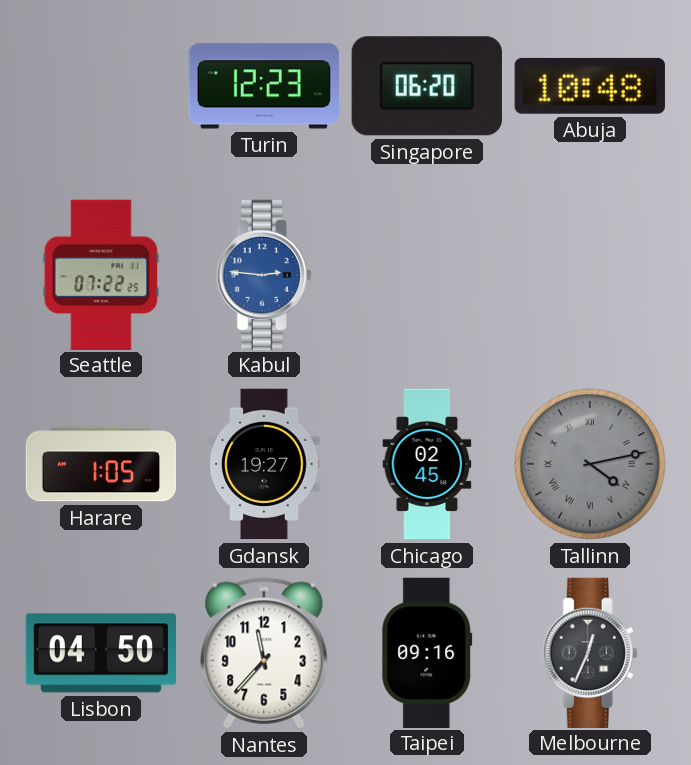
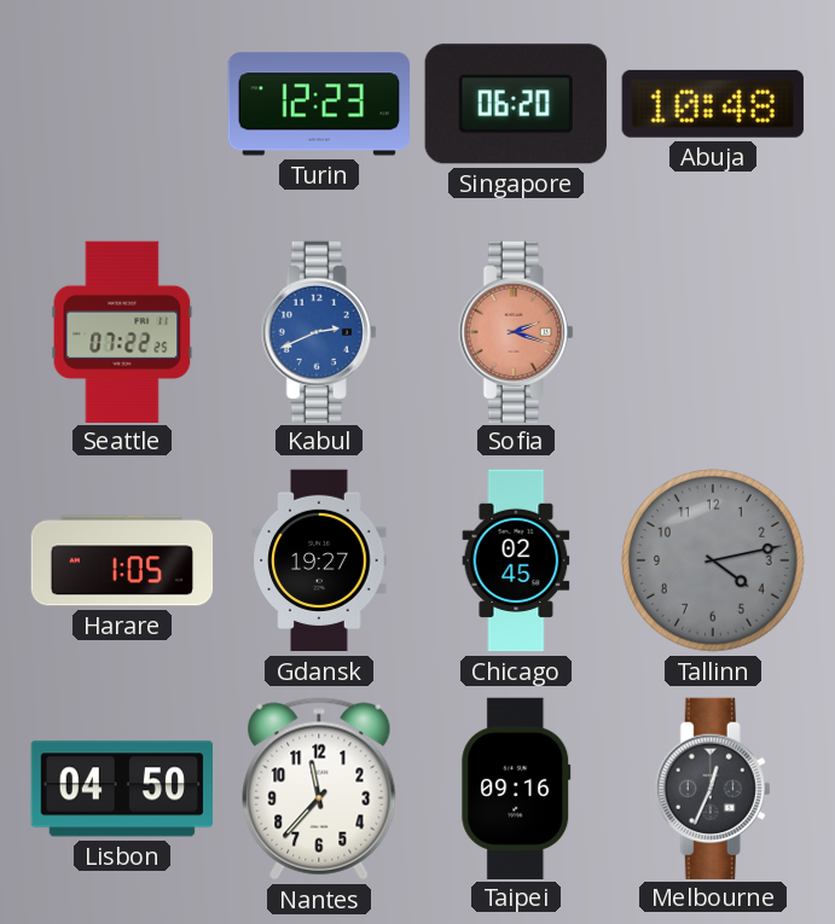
Kabul: 2:46 -> 2:41
Sofia: none -> 2:18
Tallinn numerals: Roman -> Arabic
